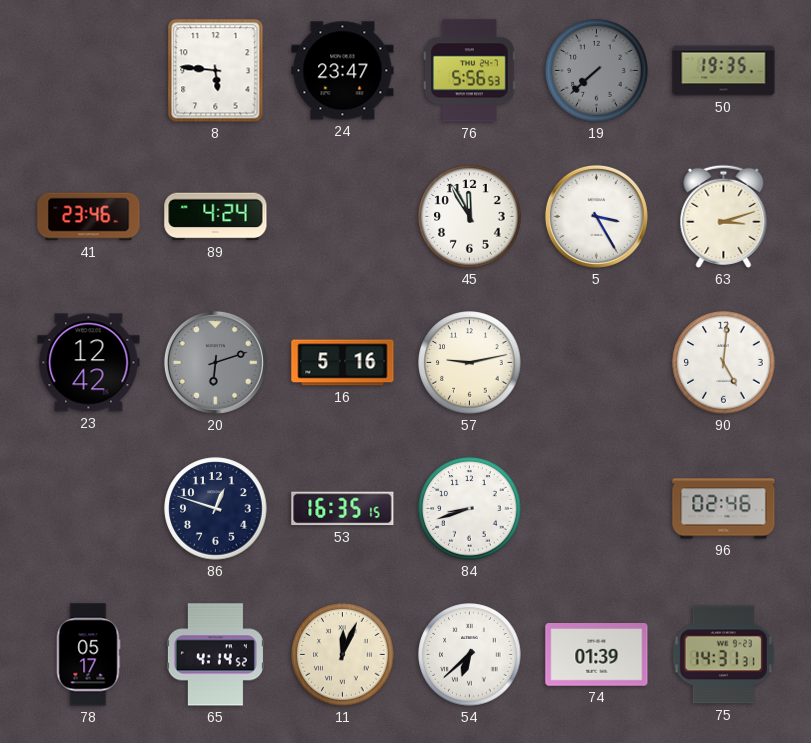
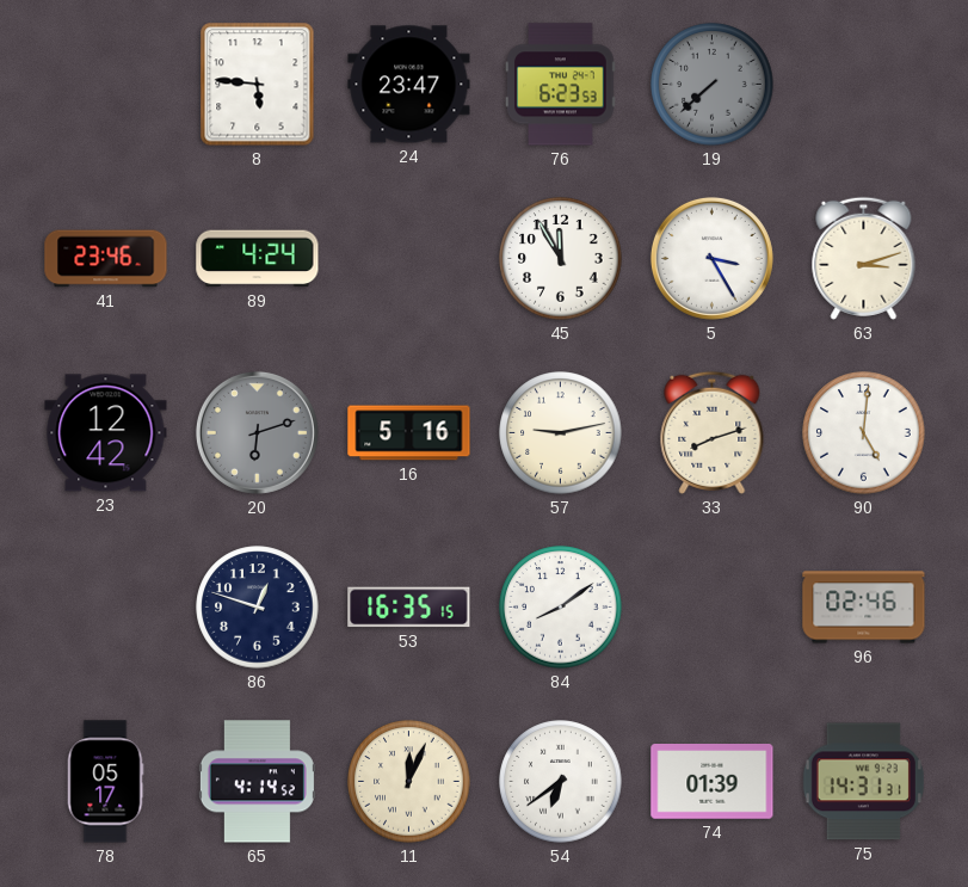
76: 5:56 -> 6:23
50: 19:35 -> none
33: none -> 8:12
84: 8:42 -> 8:09
54: 6:38 -> 6:39
